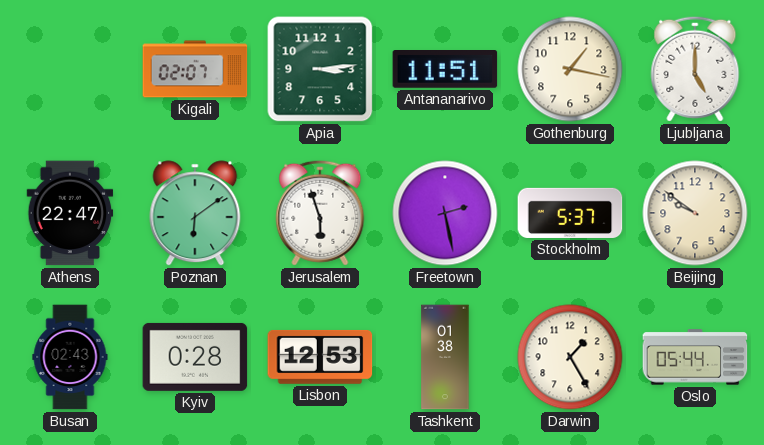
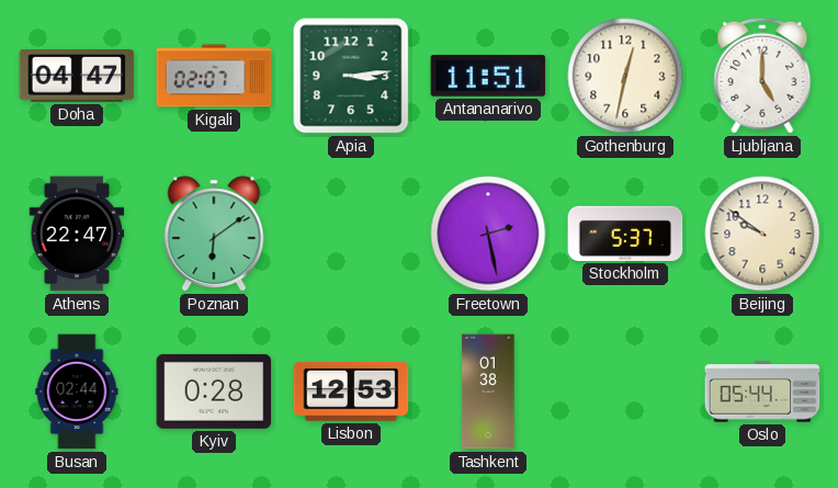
Doha: none -> 04:47
Gothenburg: 1:17 -> 12:32
Jerusalem: 5:57 -> none
Busan: 02:43 -> 02:44
Darwin: 1:25 -> none
